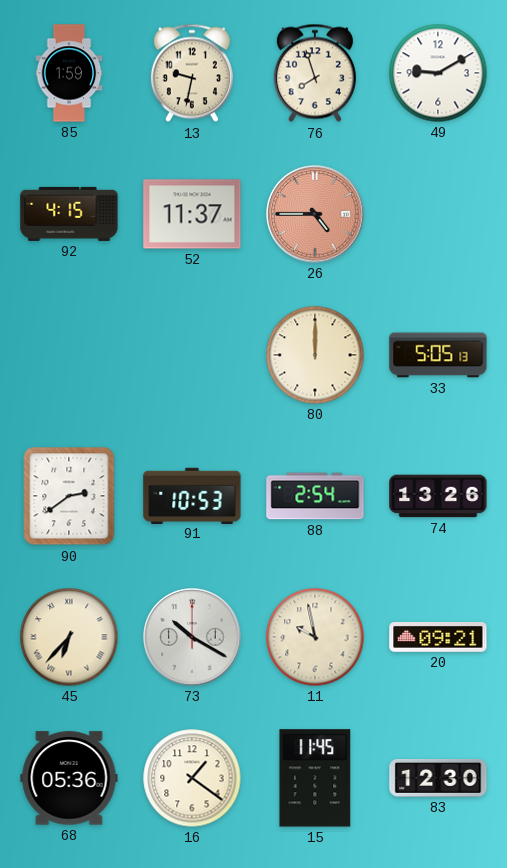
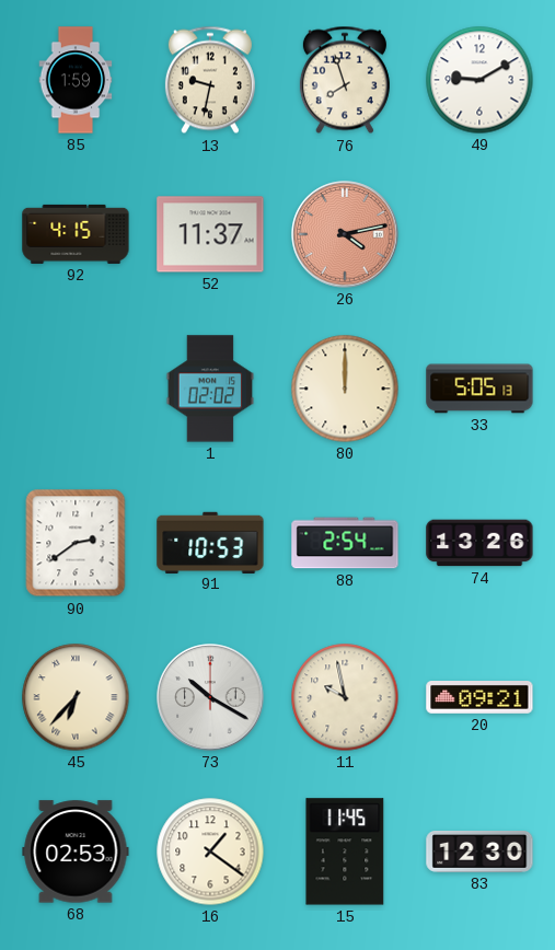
26: 4:45 -> 4:13
1: none -> 02:02
68: 05:36 -> 02:53
